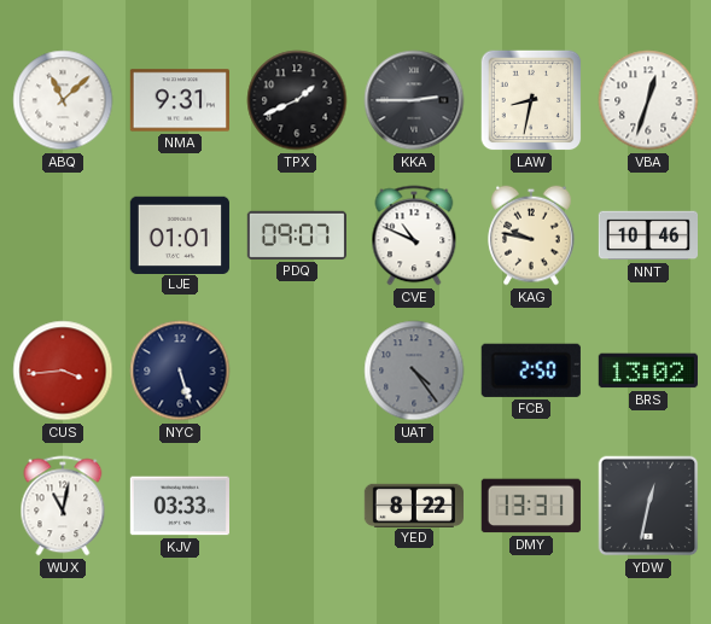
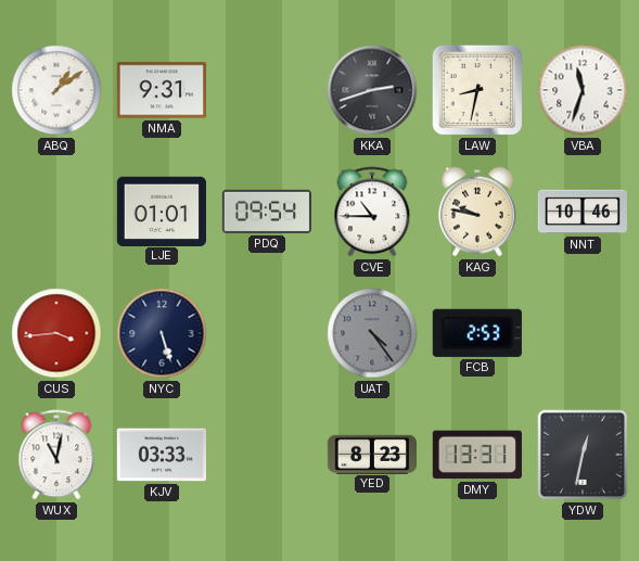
ABQ: 11:08 -> 1:09
TPX: 1:41 -> none
KKA: 2:45 -> 2:42
VBA: 12:33 -> 11:33
PDQ: 09:07 -> 09:54
CVE: 10:49 -> 10:45
FCB: 2:50 -> 2:53
BRS: 13:02 -> none
YED: 8:22 -> 8:23
